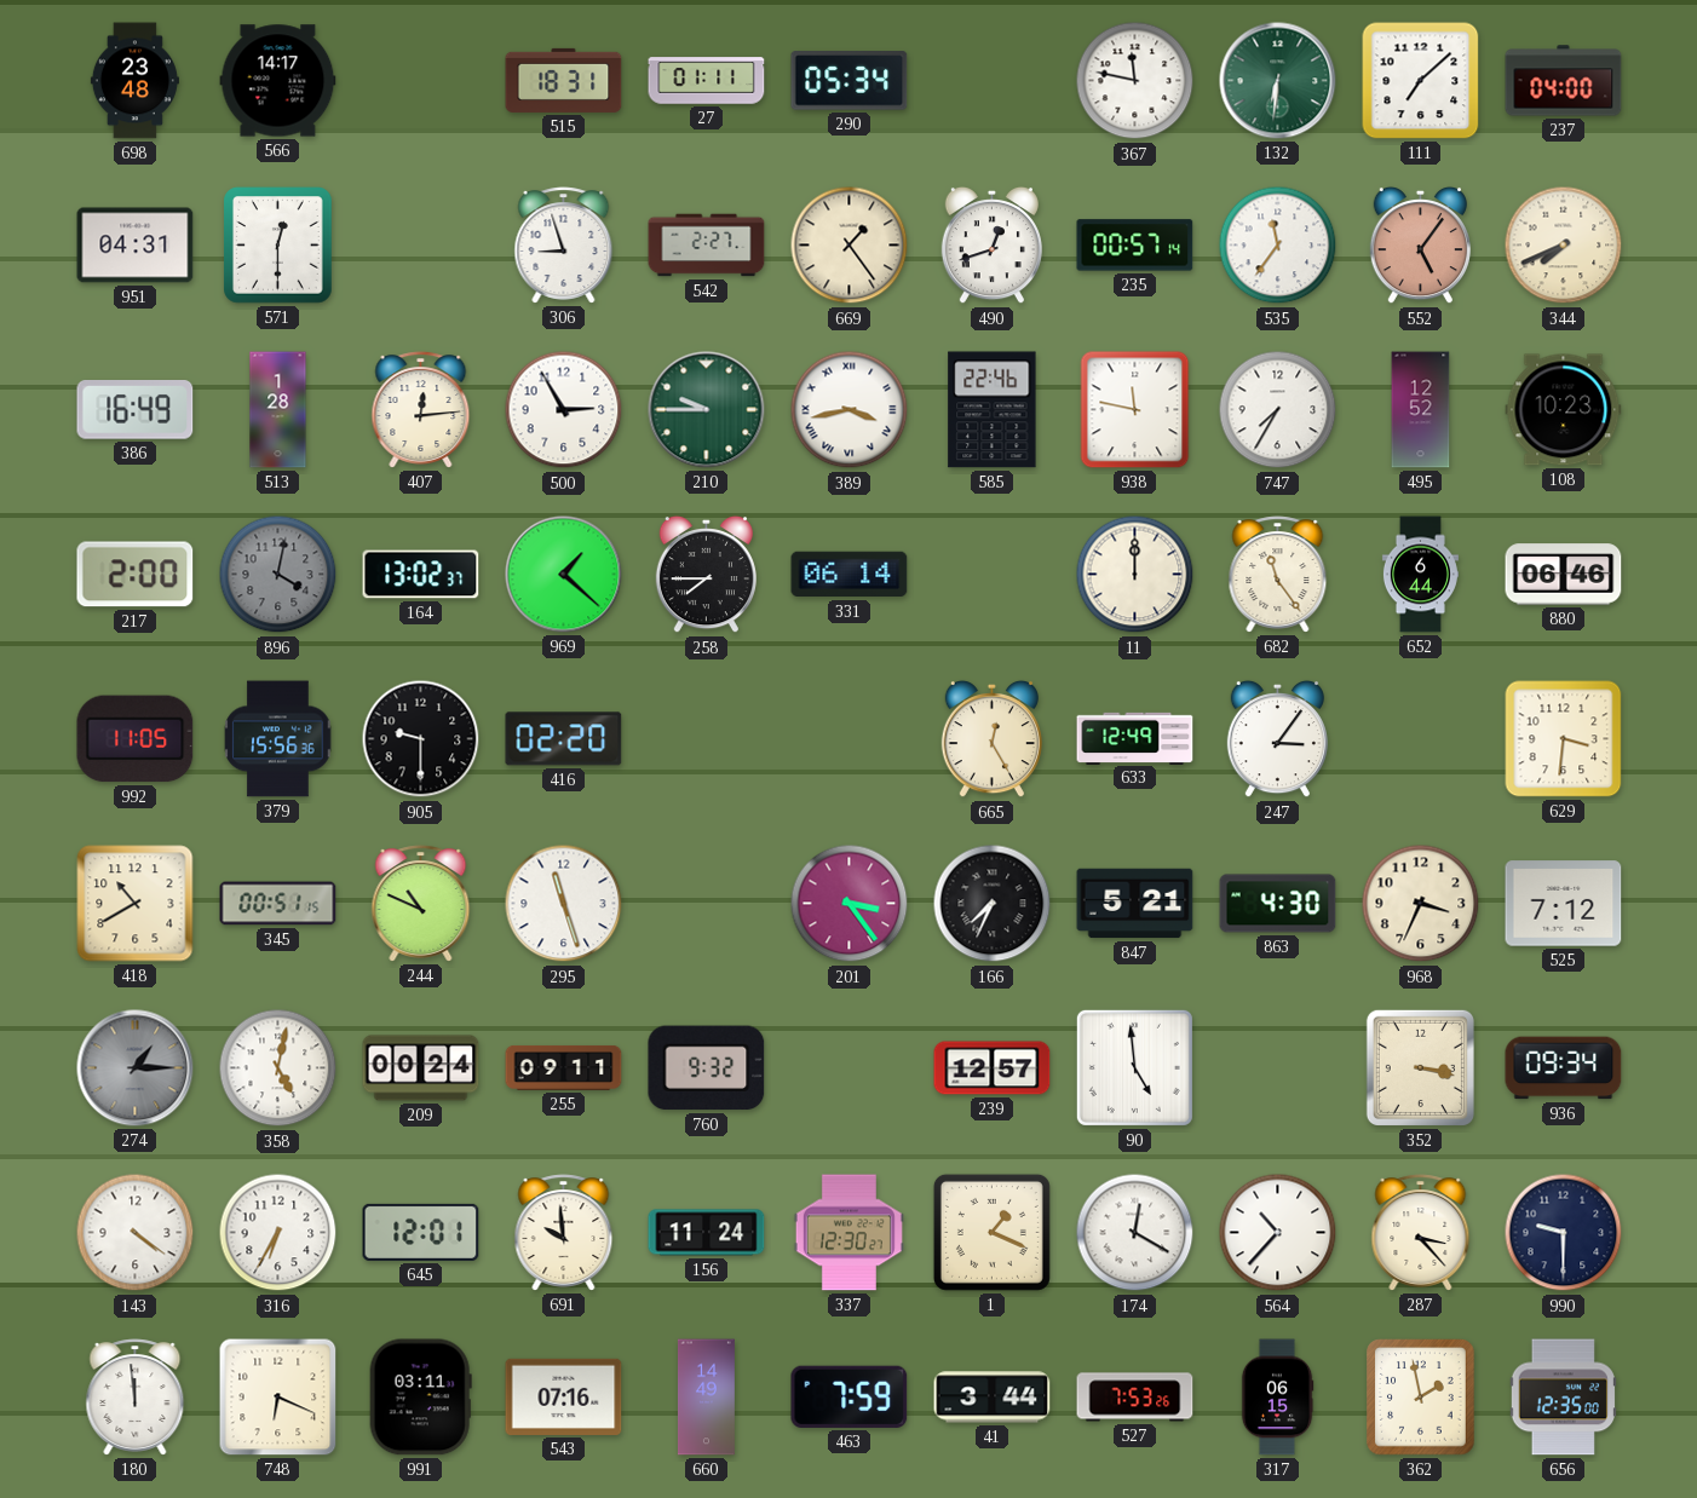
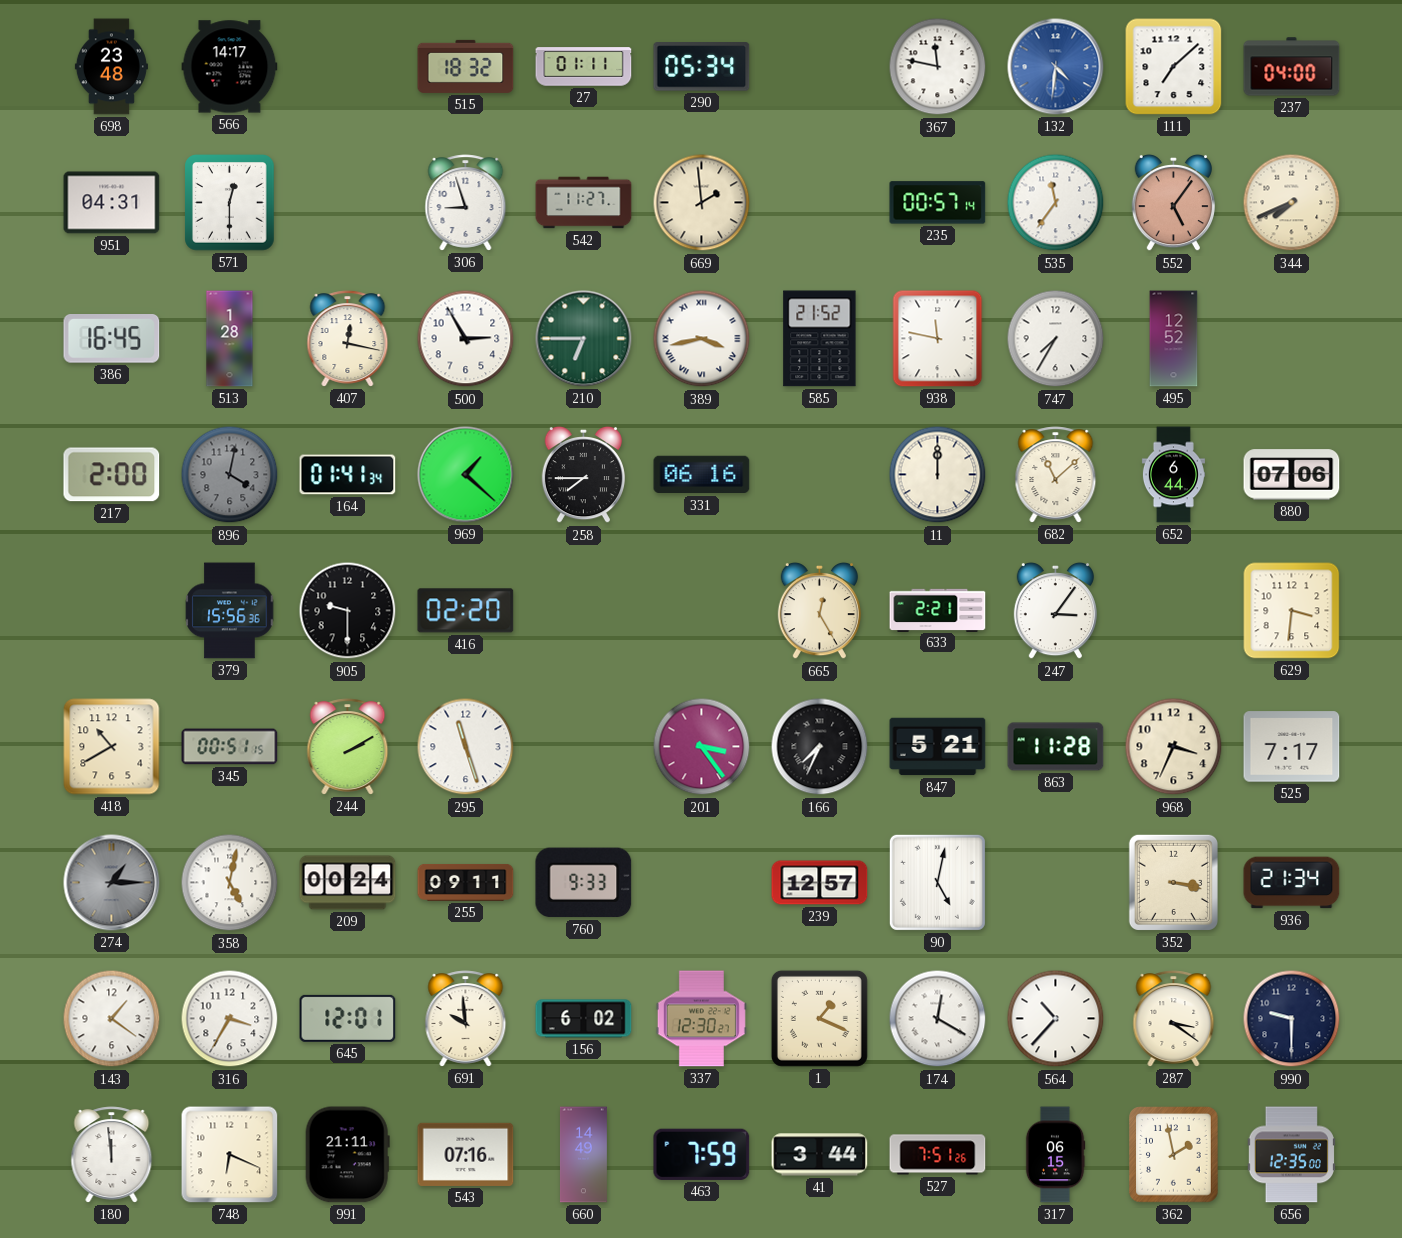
515: 18:31 -> 18:32
132: 6:31 -> 4:31
132 dial: green -> blue
542: 2:27 -> 11:27
669: 1:24 -> 1:59
490: 12:42 -> none
386: 16:49 -> 16:45
407: 12:14 -> 12:17
210: 9:45 -> 6:45
585: 22:46 -> 21:52
108: 10:23 -> none
164: 13:02 -> 01:41
331: 06:14 -> 06:16
682: 11:24 -> 11:08
880: 06:46 -> 07:06
992: 11:05 -> none
633: 12:49 -> 2:21
244: 10:49 -> 2:10
863: 4:30 -> 11:28
525: 7:12 -> 7:17
760: 9:32 -> 9:33
90: 4:59 -> 5:02
936: 09:34 -> 21:34
143: 4:21 -> 1:21
316: 6:35 -> 3:35
156: 11:24 -> 6:02
287: 3:23 -> 3:21
991: 03:11 -> 21:11
527: 7:53 -> 7:51
